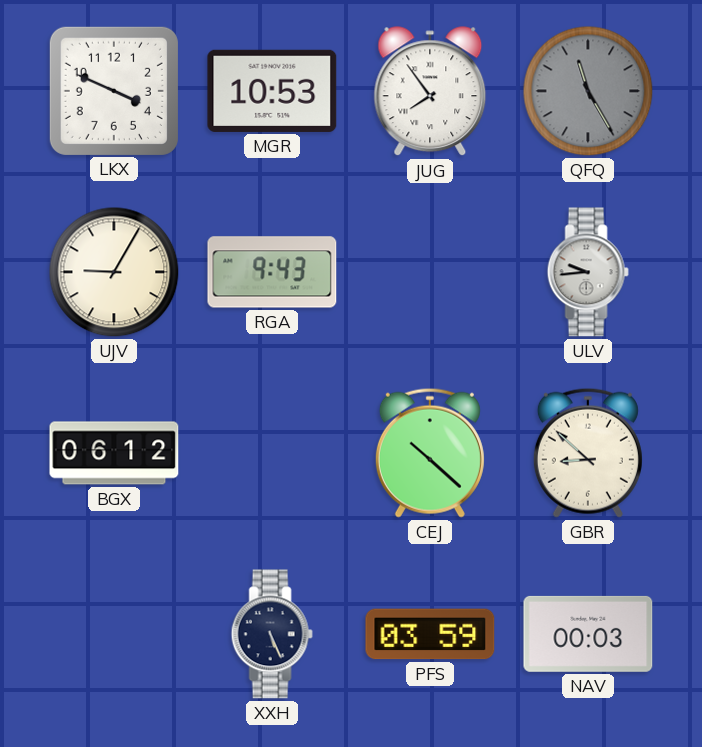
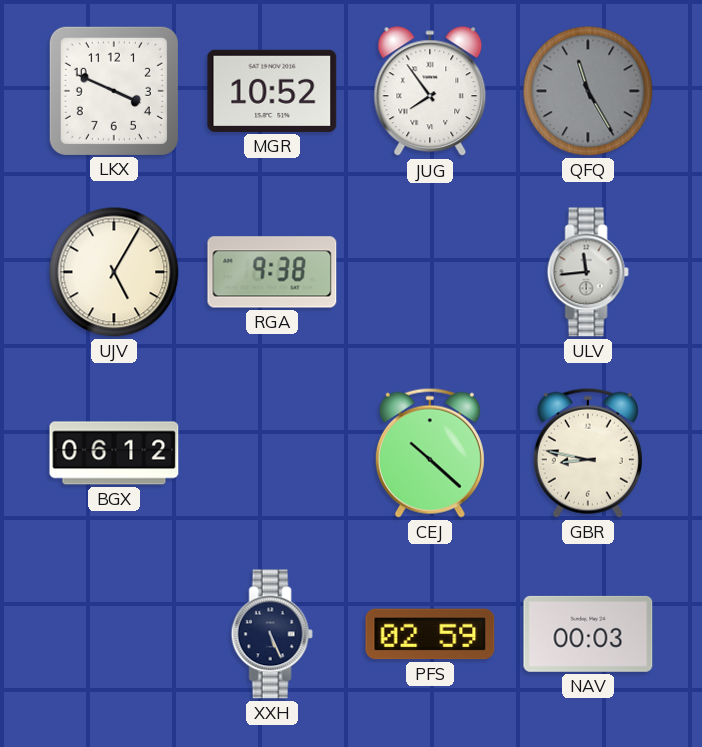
MGR: 10:53 -> 10:52
UJV: 9:05 -> 5:05
RGA: 9:43 -> 9:38
ULV: 9:44 -> 11:44
GBR: 8:52 -> 8:47
PFS: 03:59 -> 02:59
